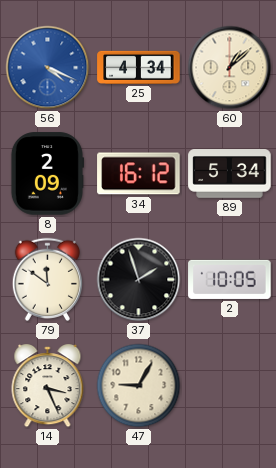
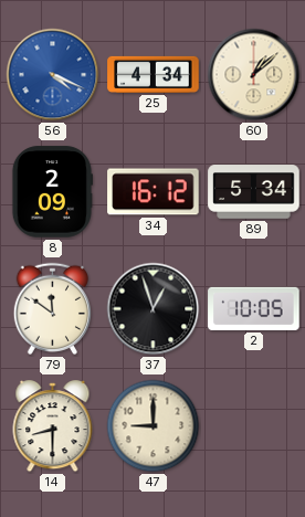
37: 1:57 -> 12:57
14: 3:26 -> 8:30
47: 9:05 -> 9:00
